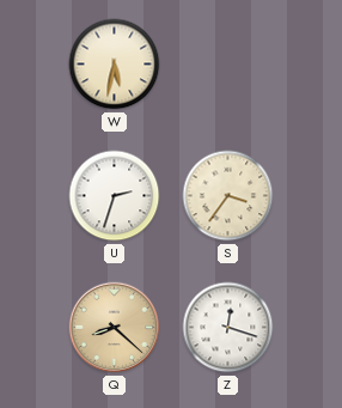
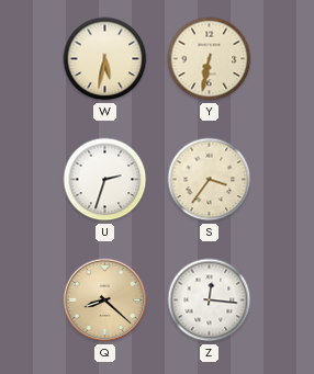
Y: none -> 6:32
Z: 12:18 -> 12:16
